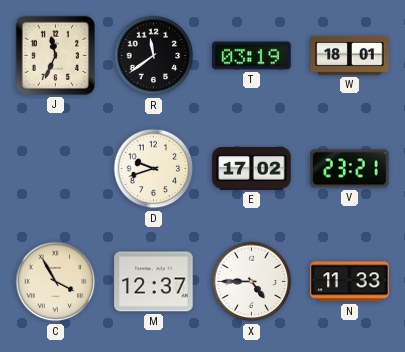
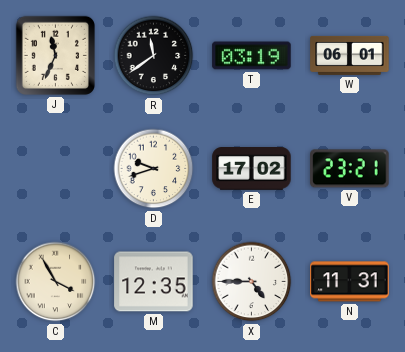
W: 18:01 -> 06:01
M: 12:37 -> 12:35
N: 11:33 -> 11:31
